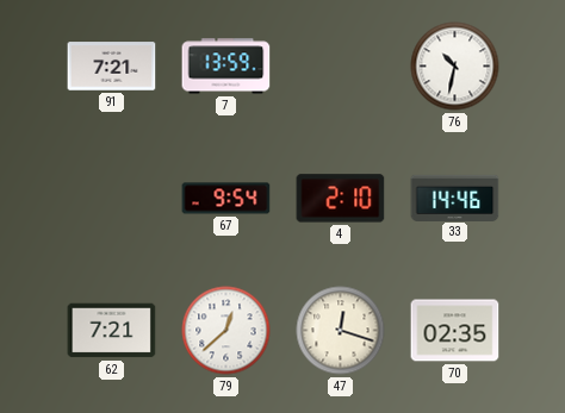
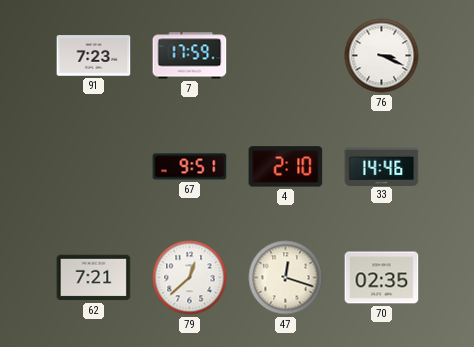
91: 7:21 -> 7:23
7: 13:59 -> 17:59
76: 10:32 -> 3:19
67: 9:54 -> 9:51
